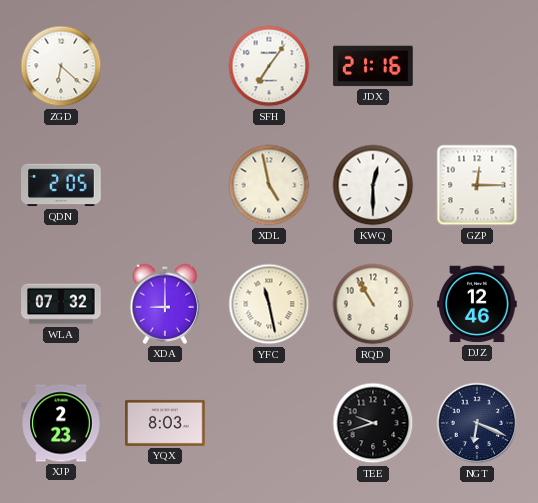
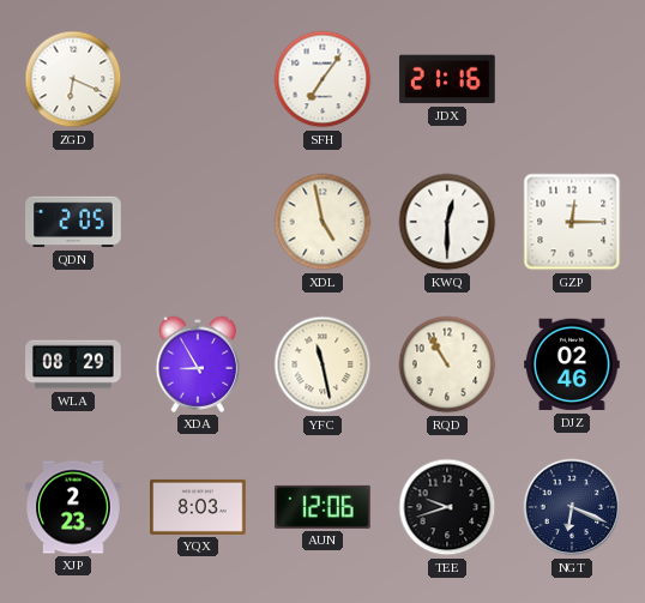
ZGD: 6:22 -> 6:19
WLA: 07:32 -> 08:29
XDA: 9:00 -> 8:55
DJZ: 12:46 -> 02:46
AUN: none -> 12:06
